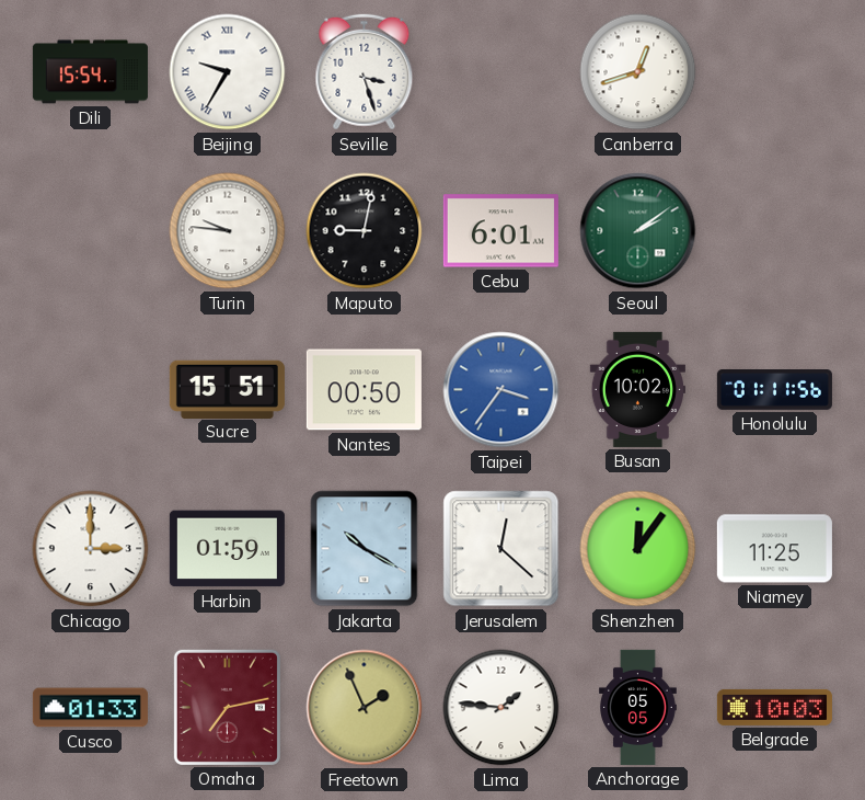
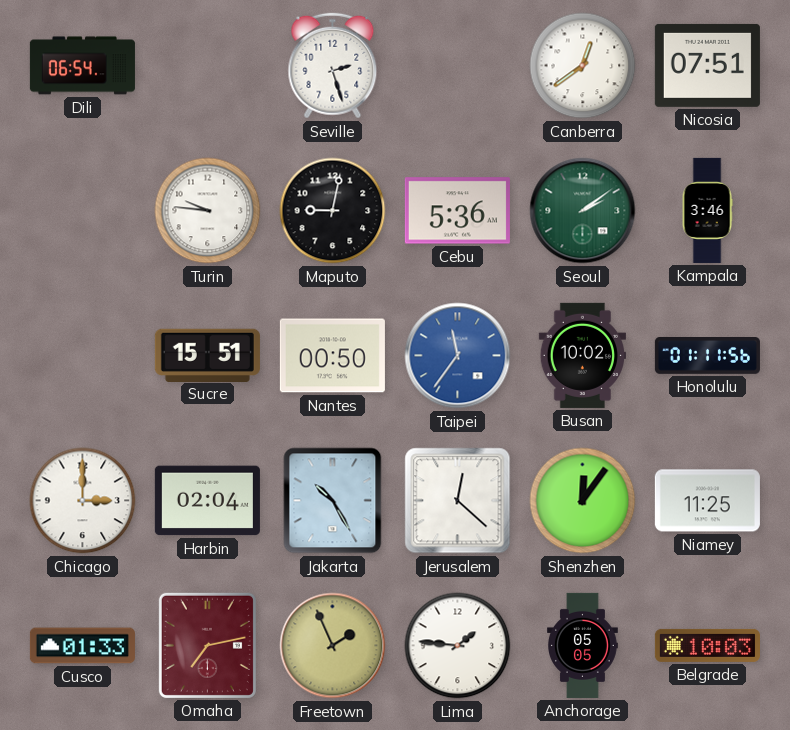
Dili: 15:54 -> 06:54
Beijing: 9:35 -> none
Seville: 3:27 -> 2:27
Canberra: 12:42 -> 12:39
Nicosia: none -> 07:51
Cebu: 6:01 -> 5:36
Kampala: none -> 3:46
Taipei: 3:36 -> 11:36
Harbin: 01:59 -> 02:04
Jakarta: 10:20 -> 10:25
